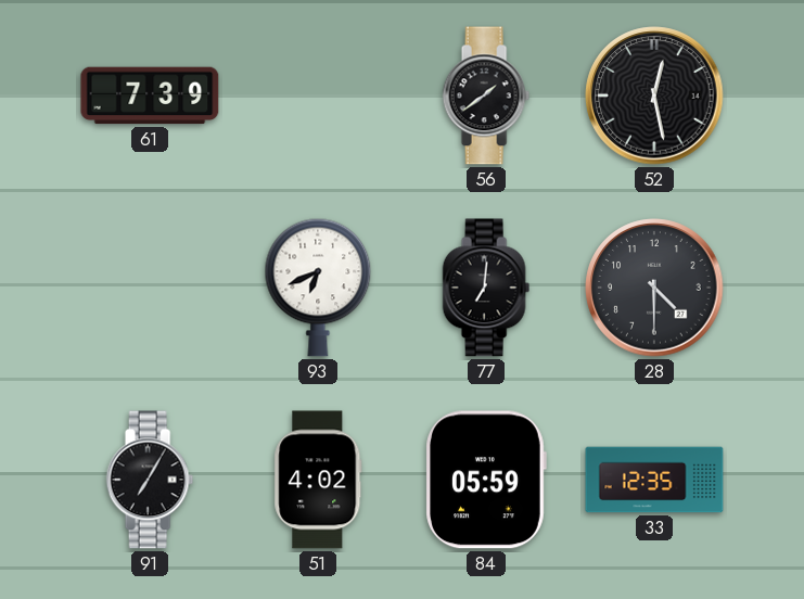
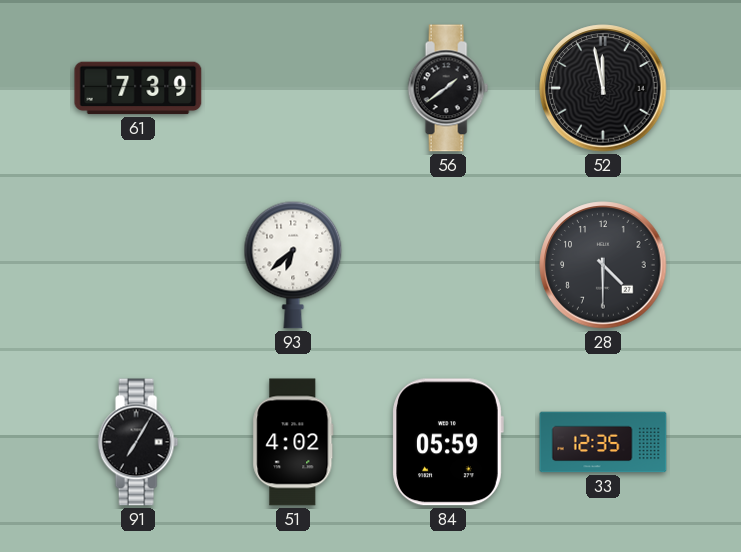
52: 12:28 -> 11:58
93: 6:41 -> 6:38
77: 7:01 -> none
